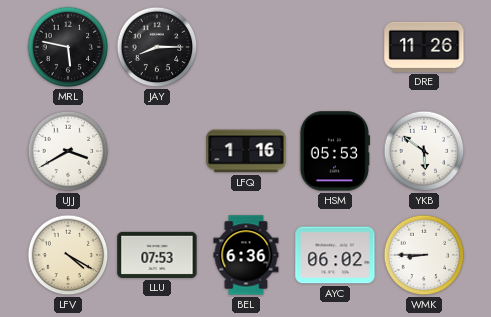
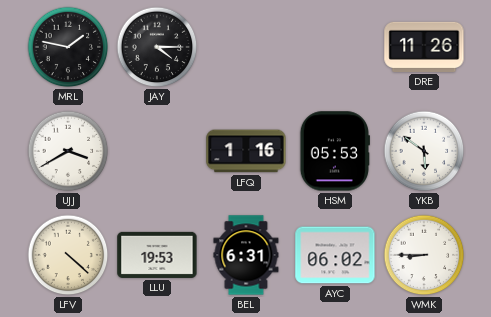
MRL: 5:47 -> 1:47
JAY: 8:15 -> 4:15
LFV: 4:20 -> 4:22
LLU: 07:53 -> 19:53
BEL: 6:36 -> 6:31
